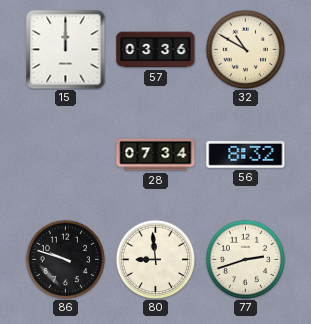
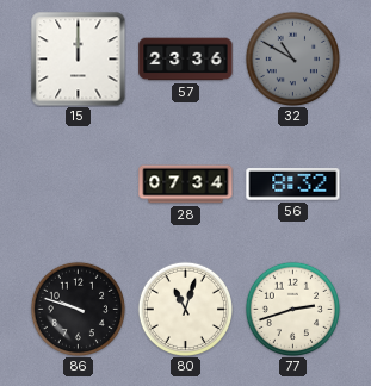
57: 03:36 -> 23:36
32 dial: cream -> grey
80: 8:59 -> 11:03
